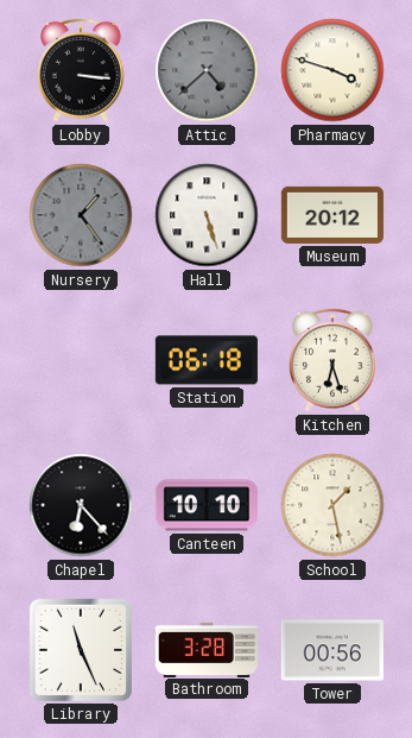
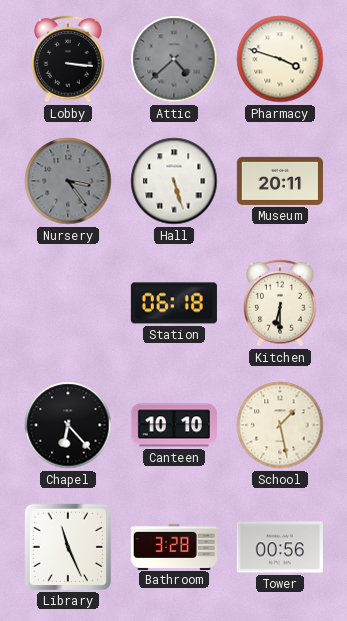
Nursery: 1:24 -> 3:24
Museum: 20:12 -> 20:11
Kitchen: 6:27 -> 6:30
